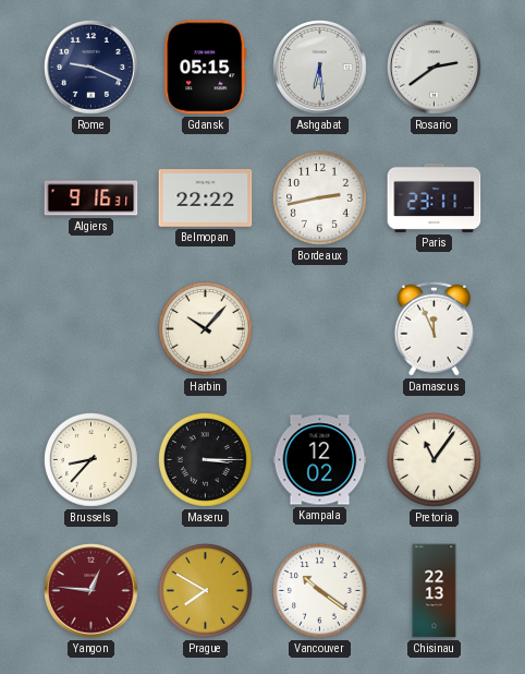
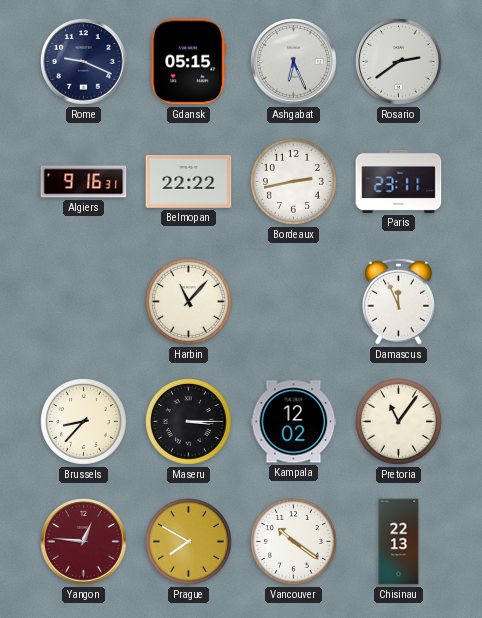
Ashgabat: 6:29 -> 6:26
Harbin: 10:07 -> 11:07
